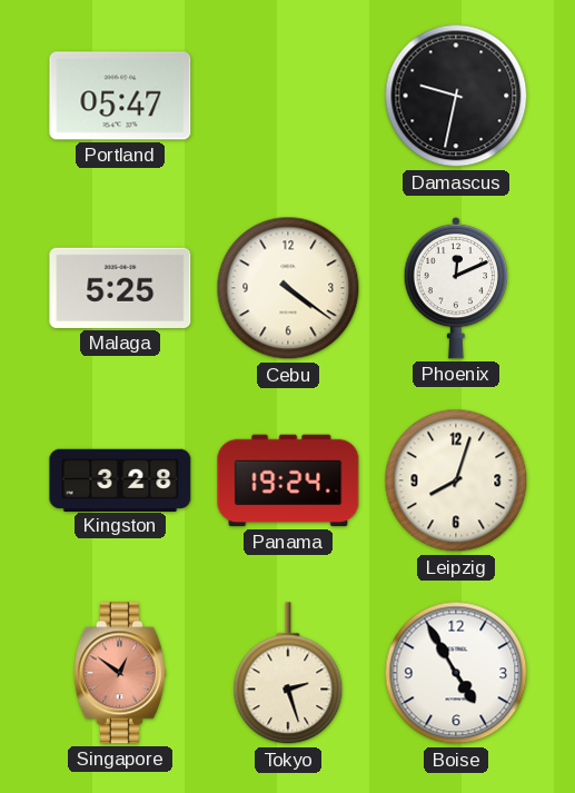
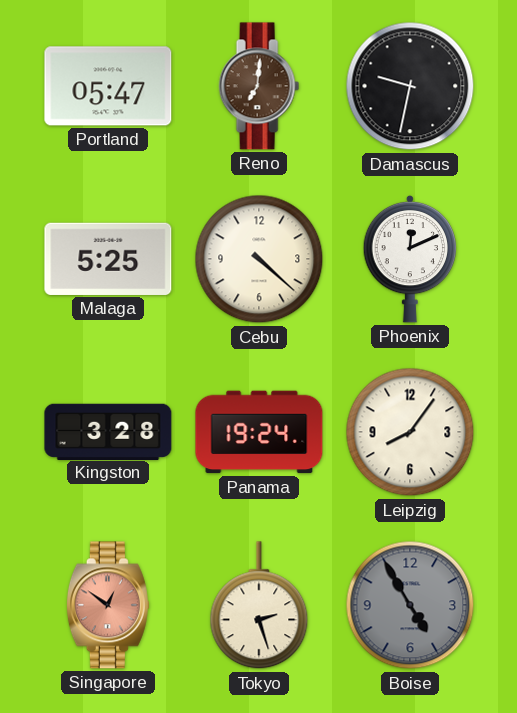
Reno: none -> 7:01
Cebu: 4:21 -> 4:22
Leipzig: 8:03 -> 8:06
Boise dial: white -> grey
